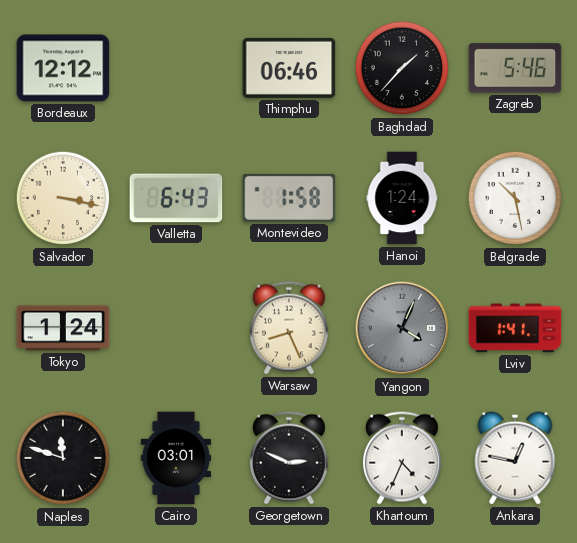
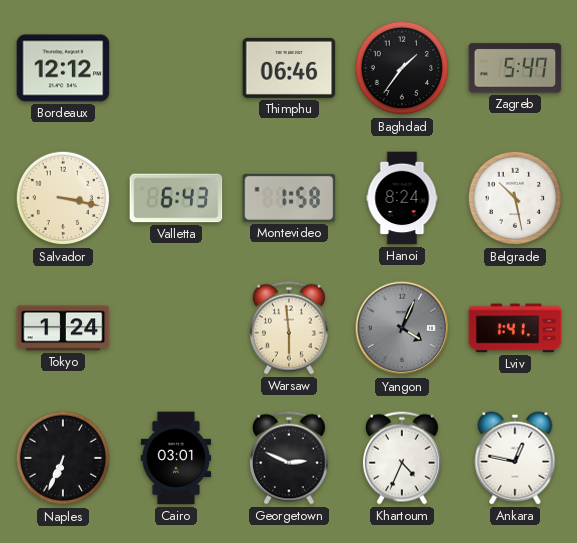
Baghdad: 1:37 -> 1:36
Zagreb: 5:46 -> 5:47
Hanoi: 1:24 -> 8:24
Warsaw: 8:26 -> 5:59
Naples: 11:48 -> 6:34
